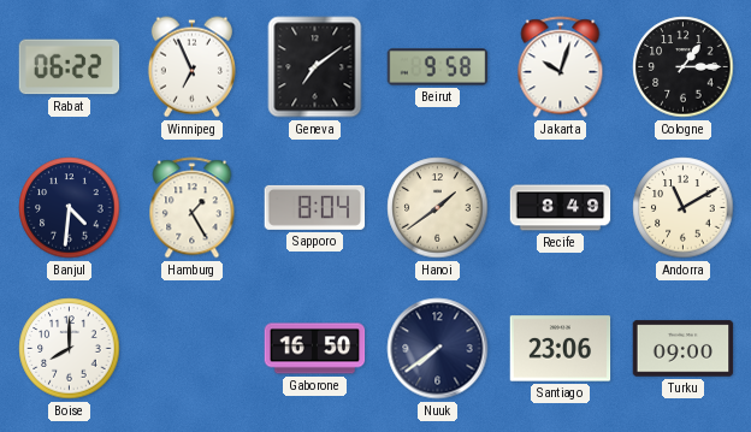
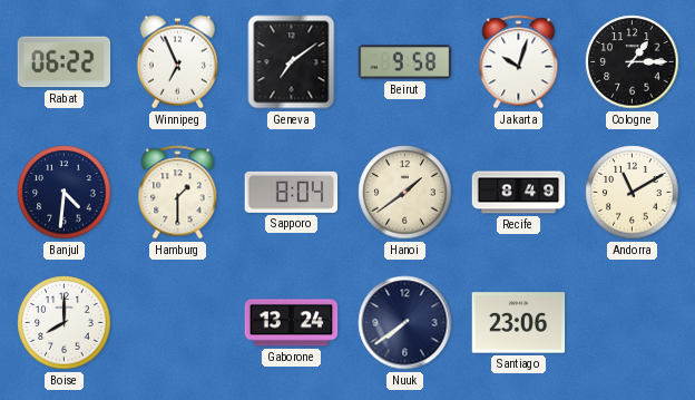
Hamburg: 1:25 -> 1:30
Gaborone: 16:50 -> 13:24
Turku: 09:00 -> none
